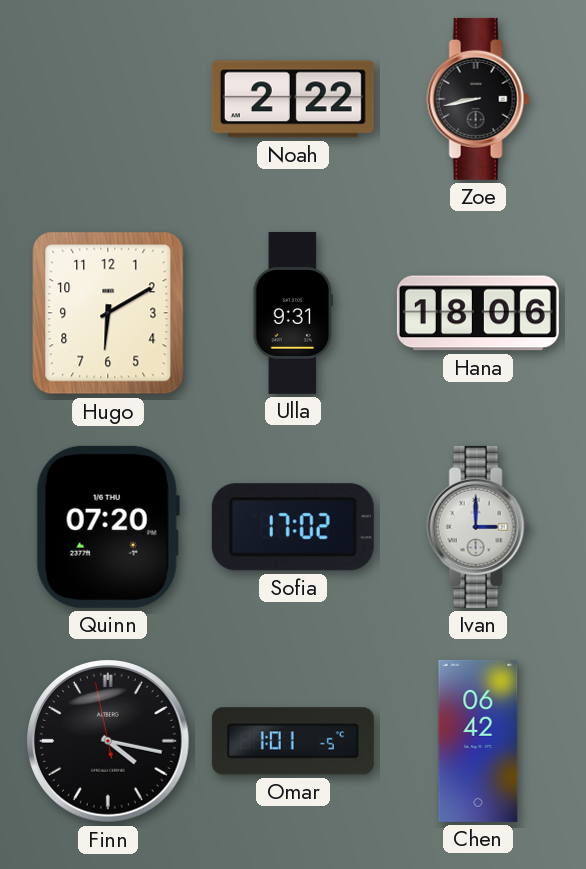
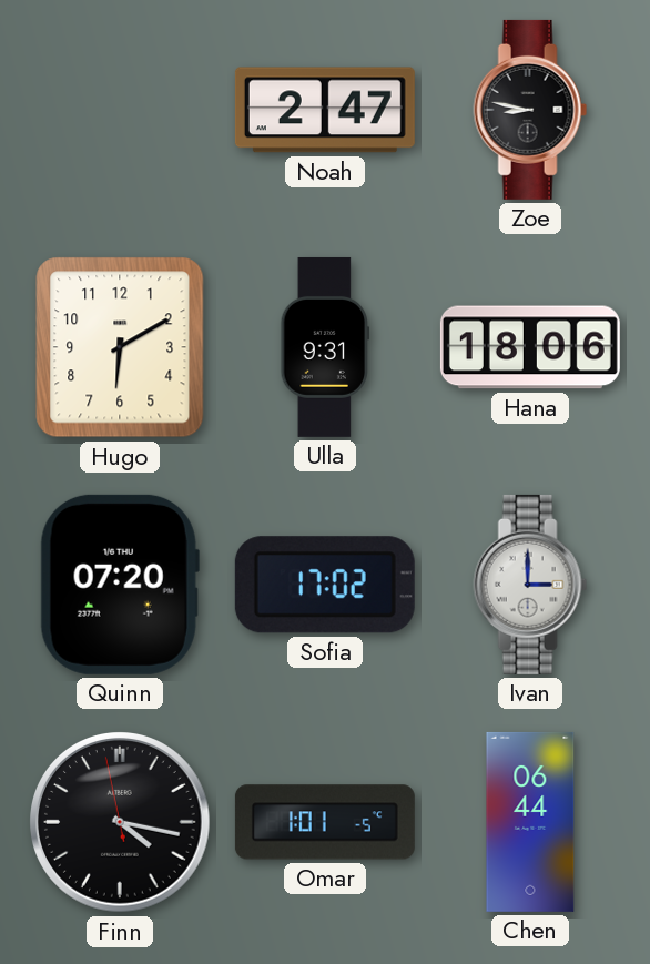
Noah: 2:22 -> 2:47
Zoe: 8:43 -> 8:47
Chen: 06:42 -> 06:44
